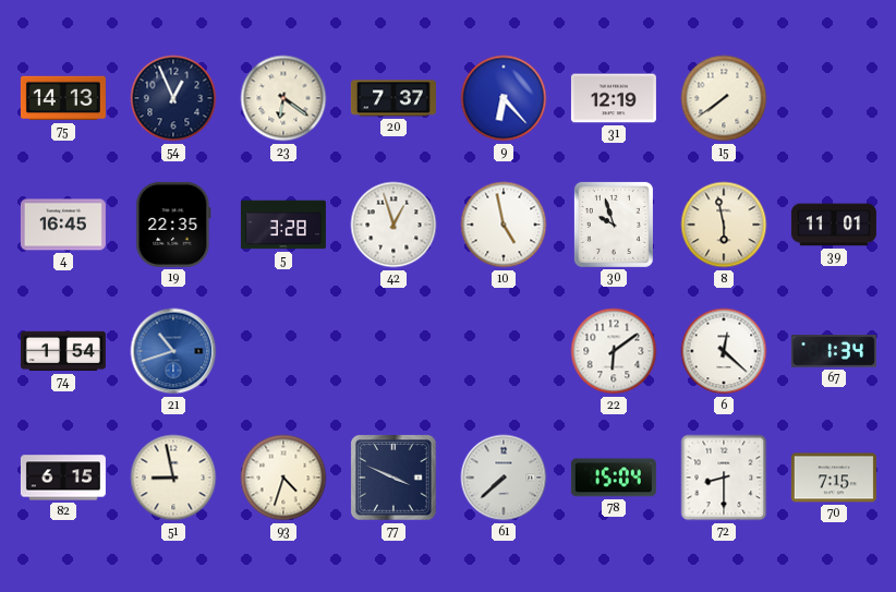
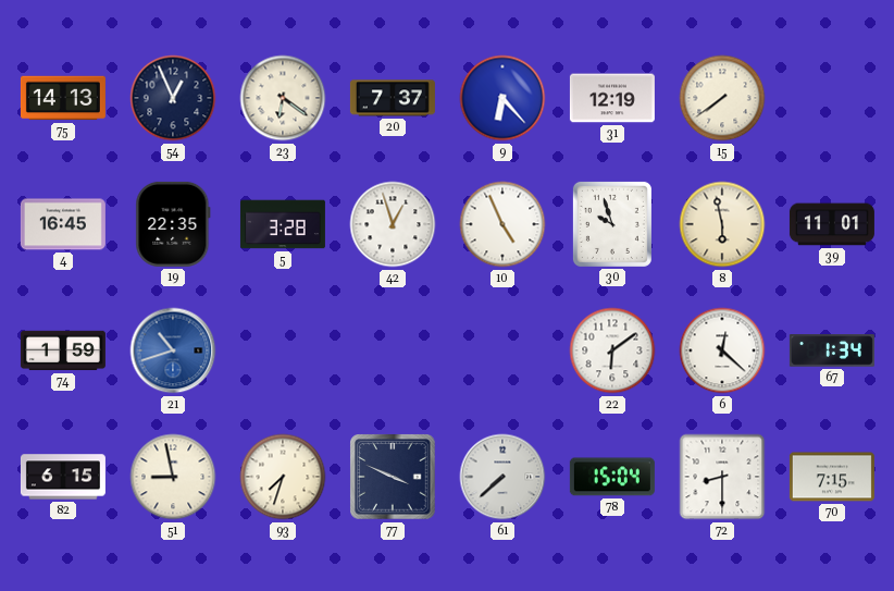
10: 4:58 -> 4:56
74: 1:54 -> 1:59
93: 4:33 -> 7:33
